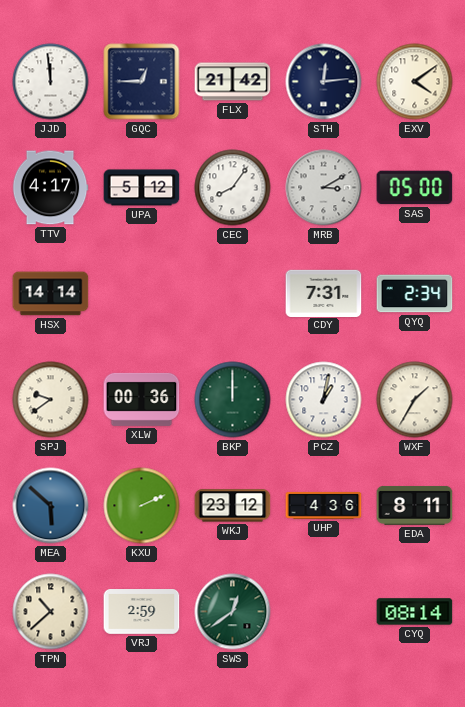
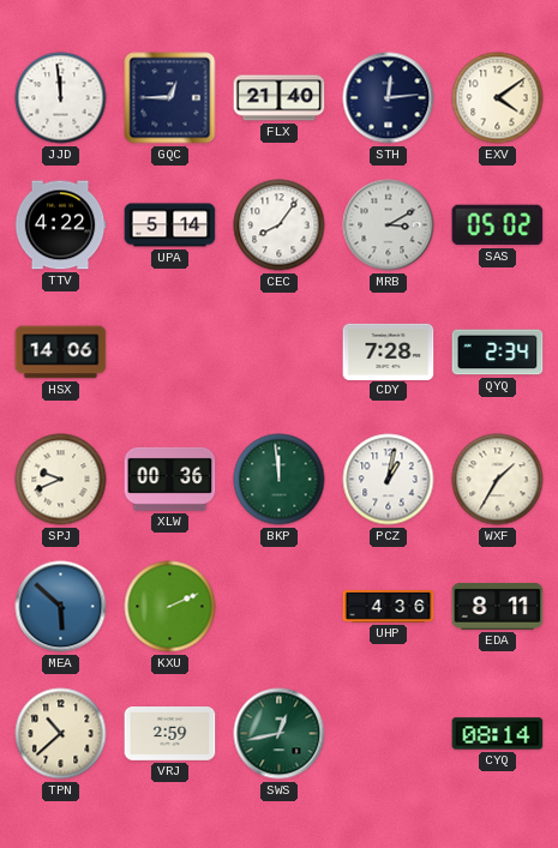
FLX: 21:42 -> 21:40
TTV: 4:17 -> 4:22
UPA: 5:12 -> 5:14
SAS: 05:00 -> 05:02
HSX: 14:14 -> 14:06
CDY: 7:31 -> 7:28
SPJ: 9:39 -> 9:41
BKP: 12:00 -> 11:59
WKJ: 23:12 -> none
SWS: 12:39 -> 12:43
